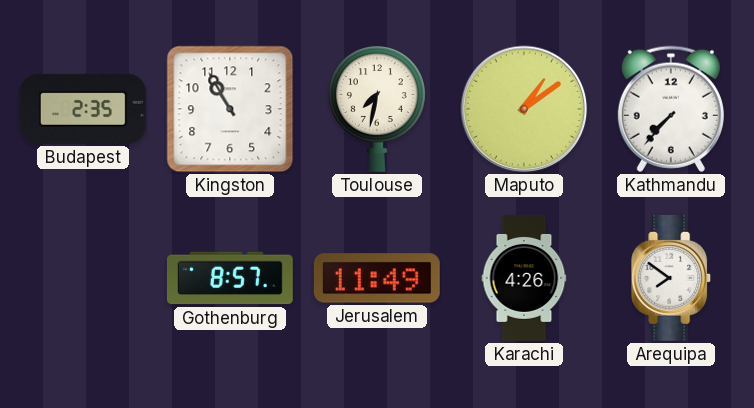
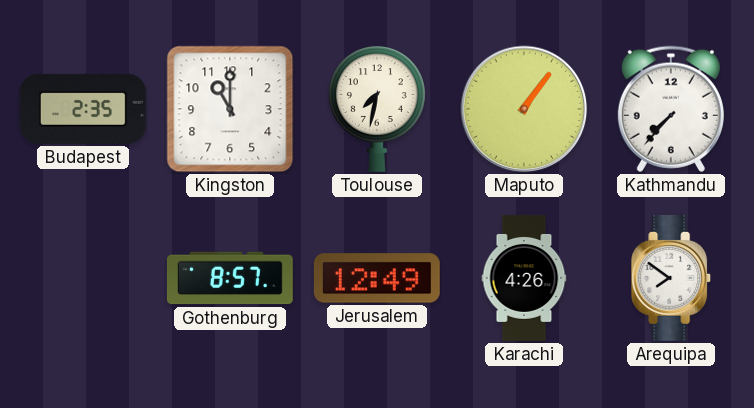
Kingston: 10:55 -> 11:00
Maputo: 1:09 -> 1:06
Jerusalem: 11:49 -> 12:49
